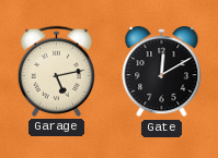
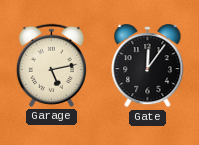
Gate: 12:10 -> 12:06
